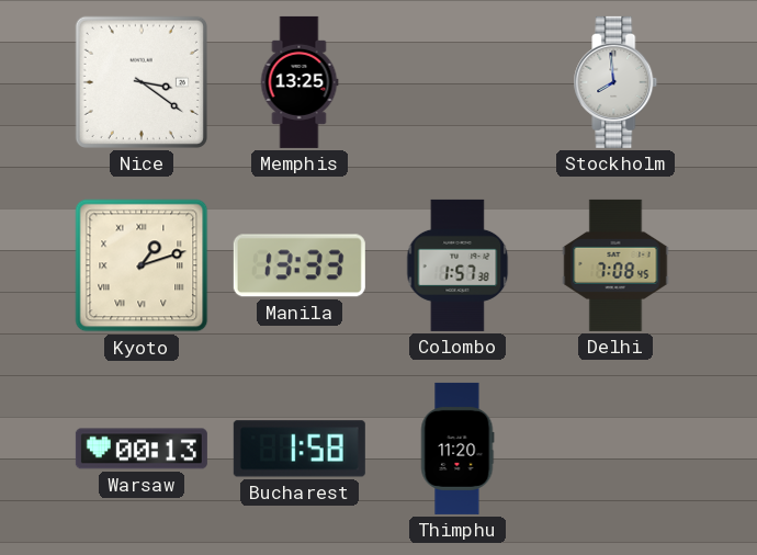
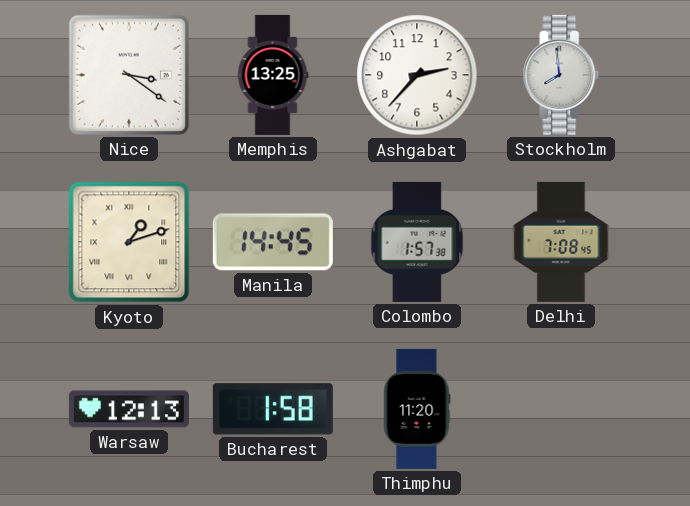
Ashgabat: none -> 2:37
Manila: 13:33 -> 14:45
Warsaw: 00:13 -> 12:13
